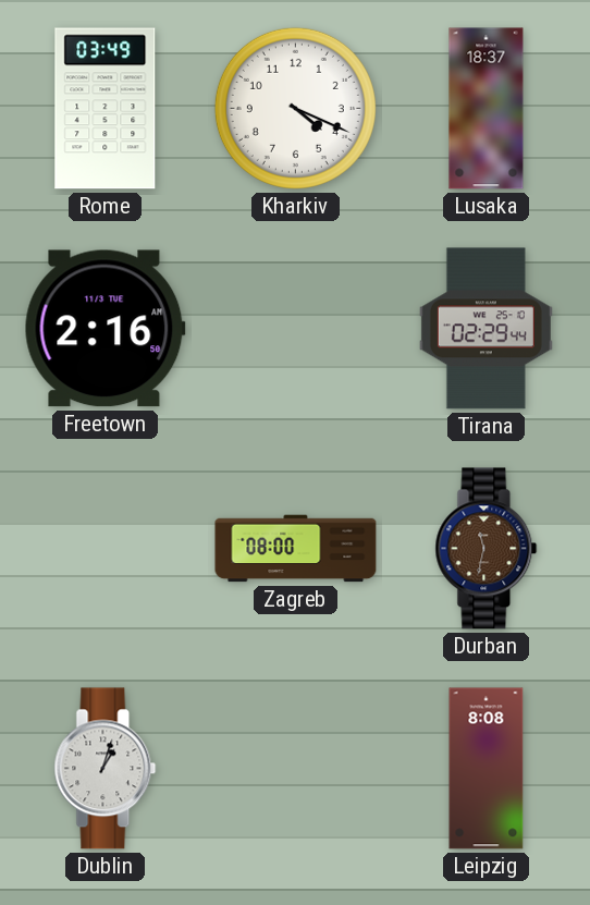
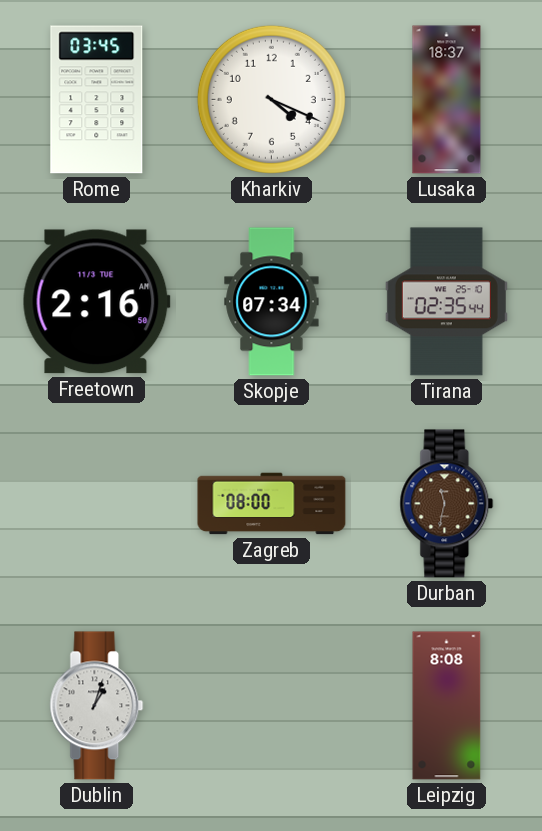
Rome: 03:49 -> 03:45
Skopje: none -> 07:34
Tirana: 02:29 -> 02:35
